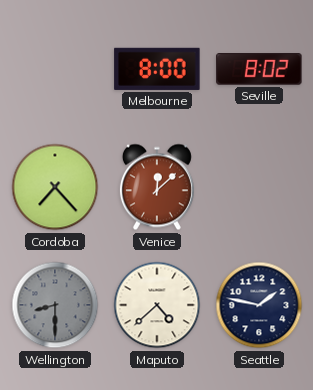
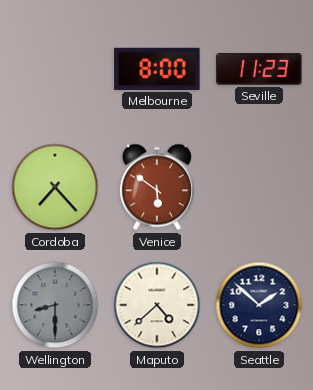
Seville: 8:02 -> 11:23
Venice: 12:08 -> 5:51
Seattle: 1:47 -> 1:52
